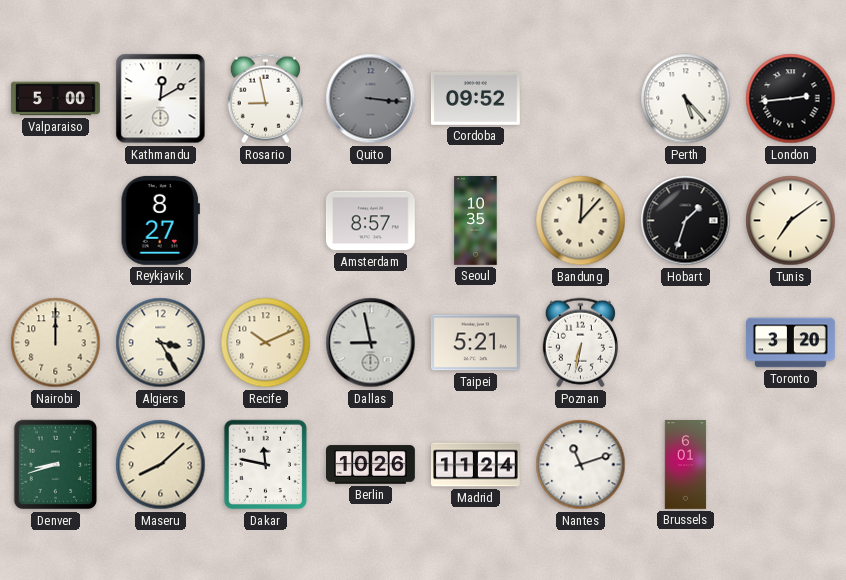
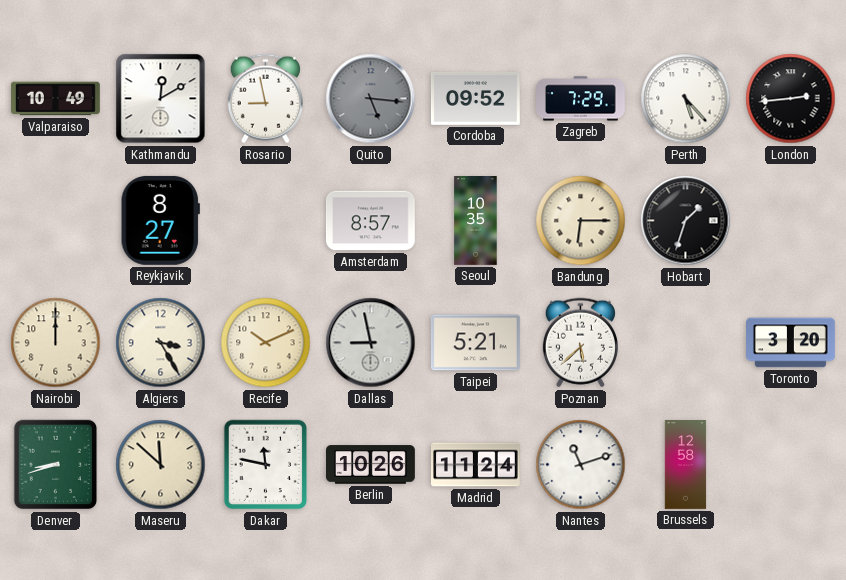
Valparaiso: 5:00 -> 10:49
Quito: 3:16 -> 5:16
Zagreb: none -> 7:29
Bandung: 12:07 -> 6:15
Tunis: 7:09 -> none
Poznan: 6:32 -> 5:38
Maseru: 8:08 -> 11:52
Brussels: 6:01 -> 12:58
